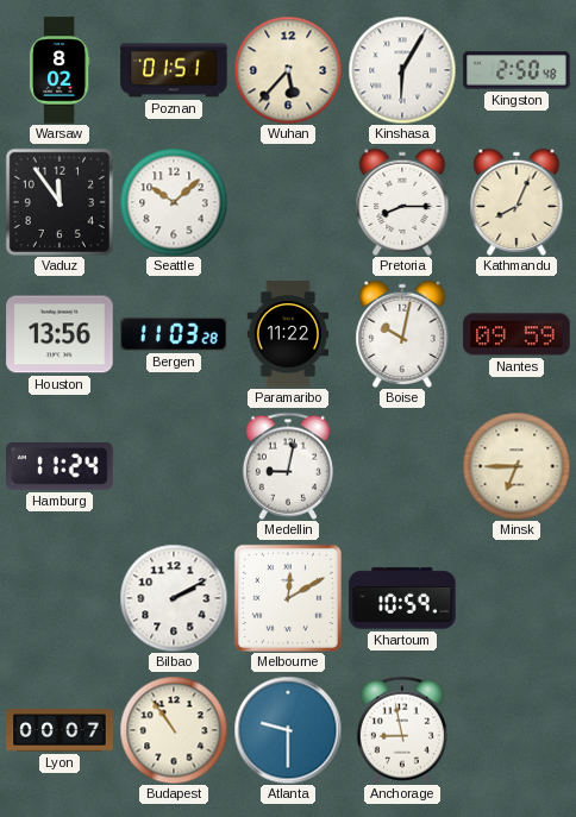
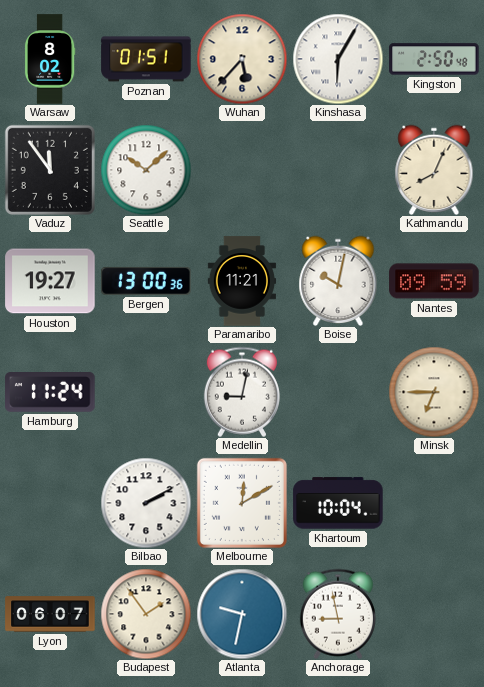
Pretoria: 8:15 -> none
Houston: 13:56 -> 19:27
Bergen: 11:03 -> 13:00
Paramaribo: 11:22 -> 11:21
Khartoum: 10:59 -> 10:04
Lyon: 00:07 -> 06:07
Budapest: 10:54 -> 1:54
Atlanta: 9:30 -> 9:32
